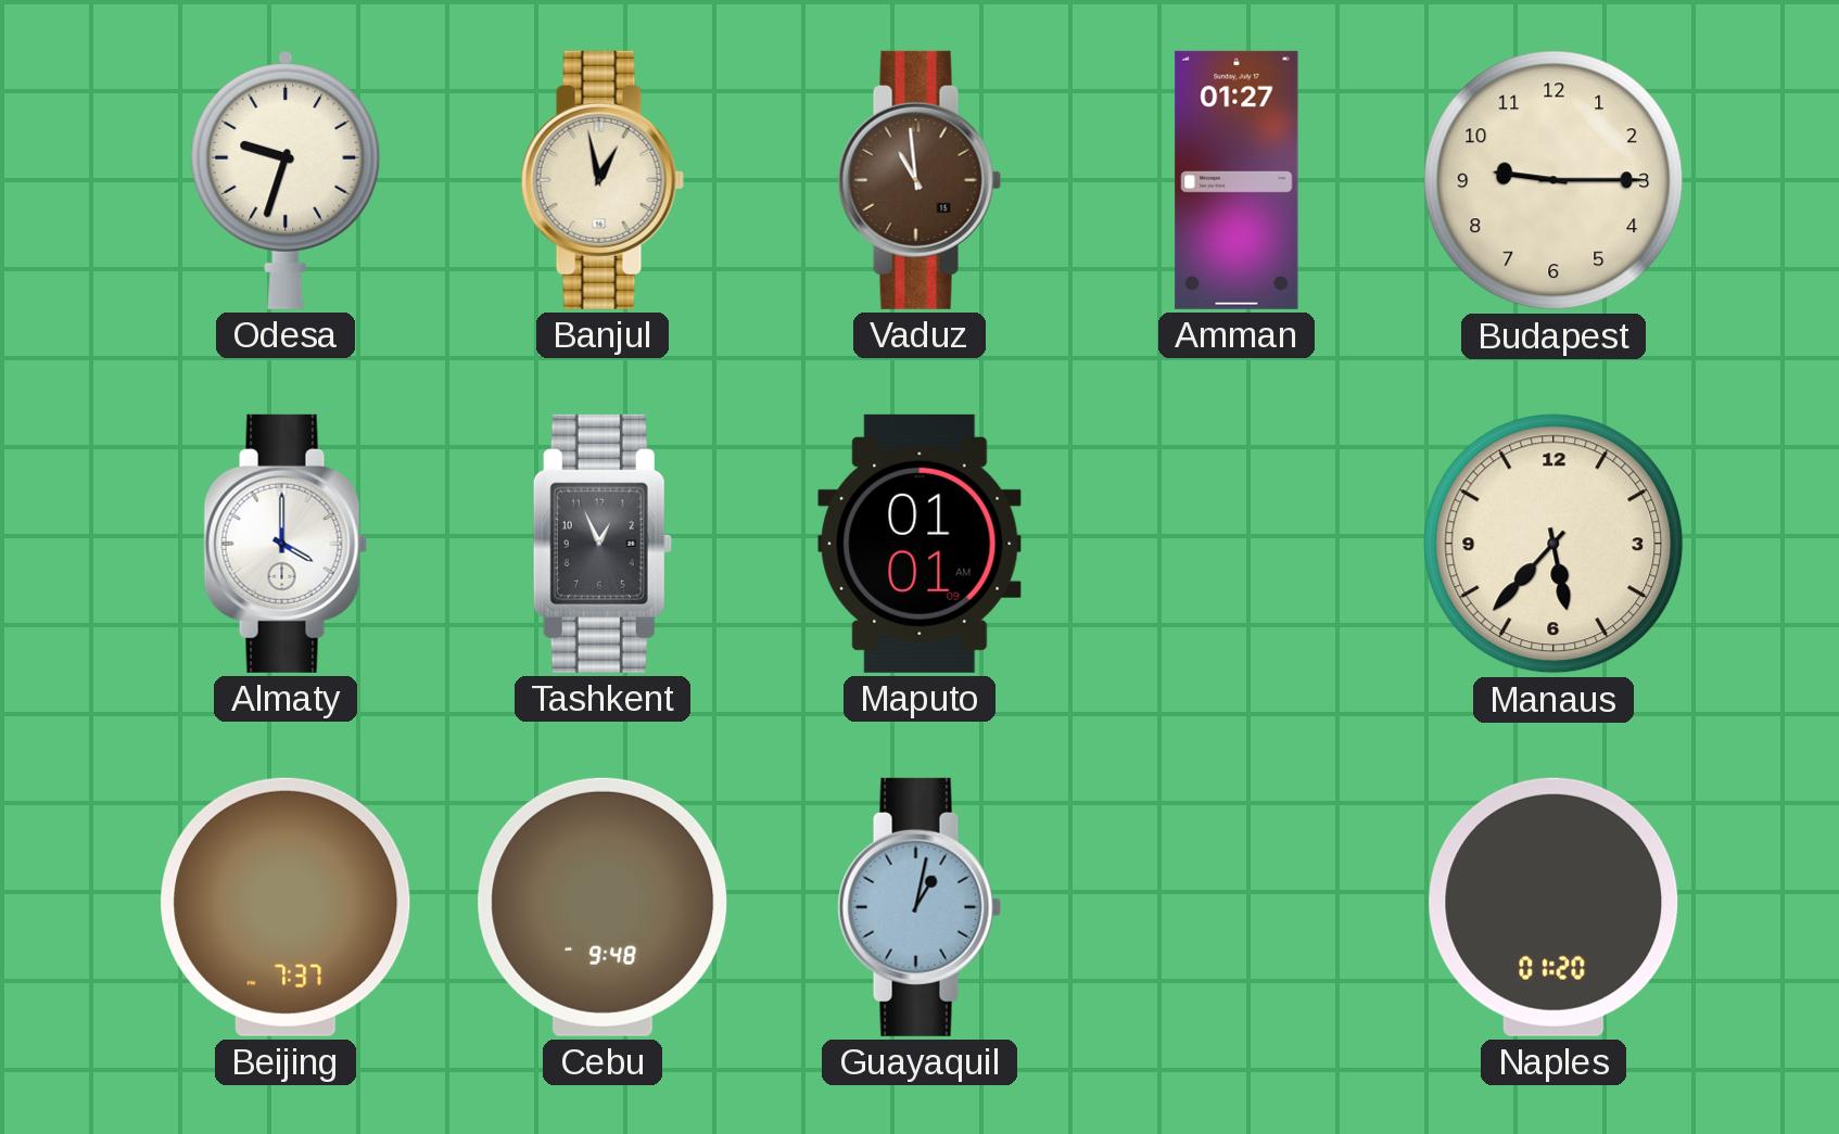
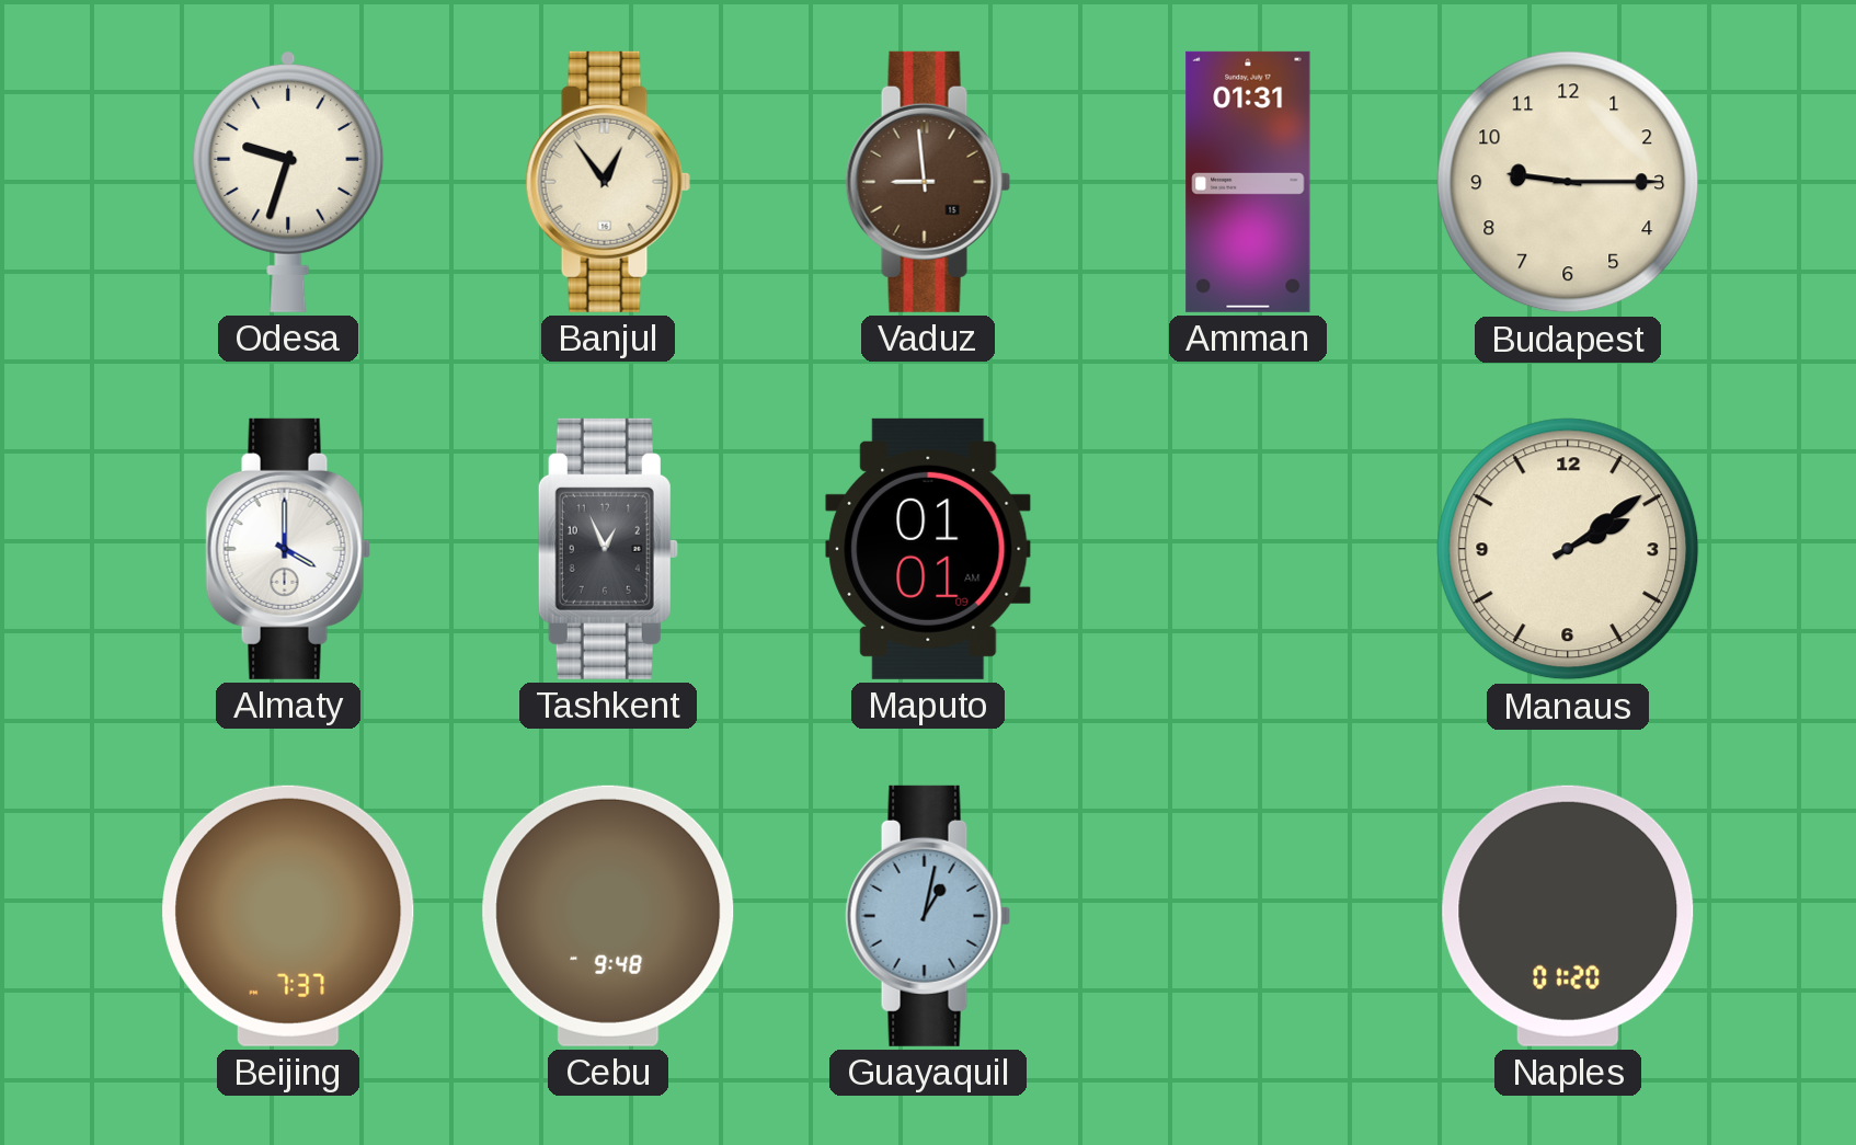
Banjul: 12:58 -> 12:54
Vaduz: 10:59 -> 8:59
Amman: 01:27 -> 01:31
Manaus: 5:37 -> 2:09
